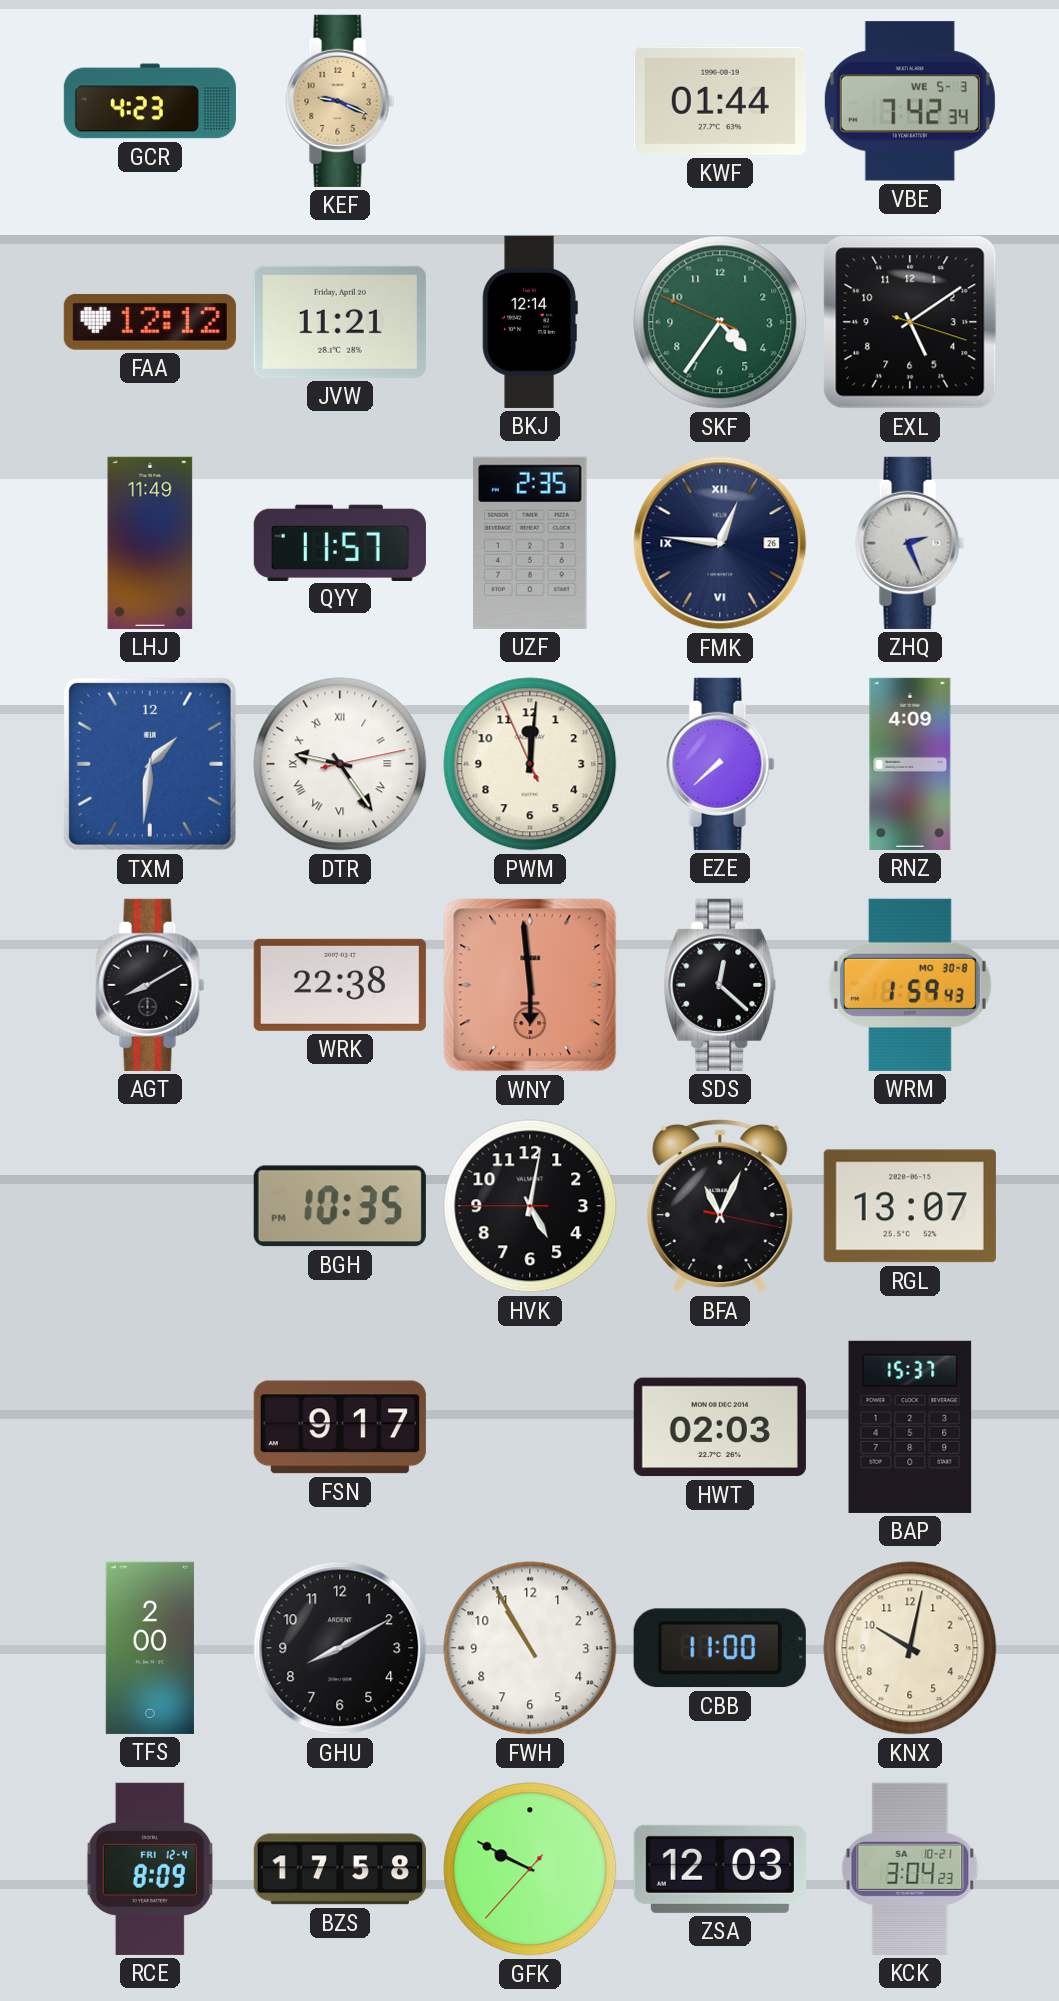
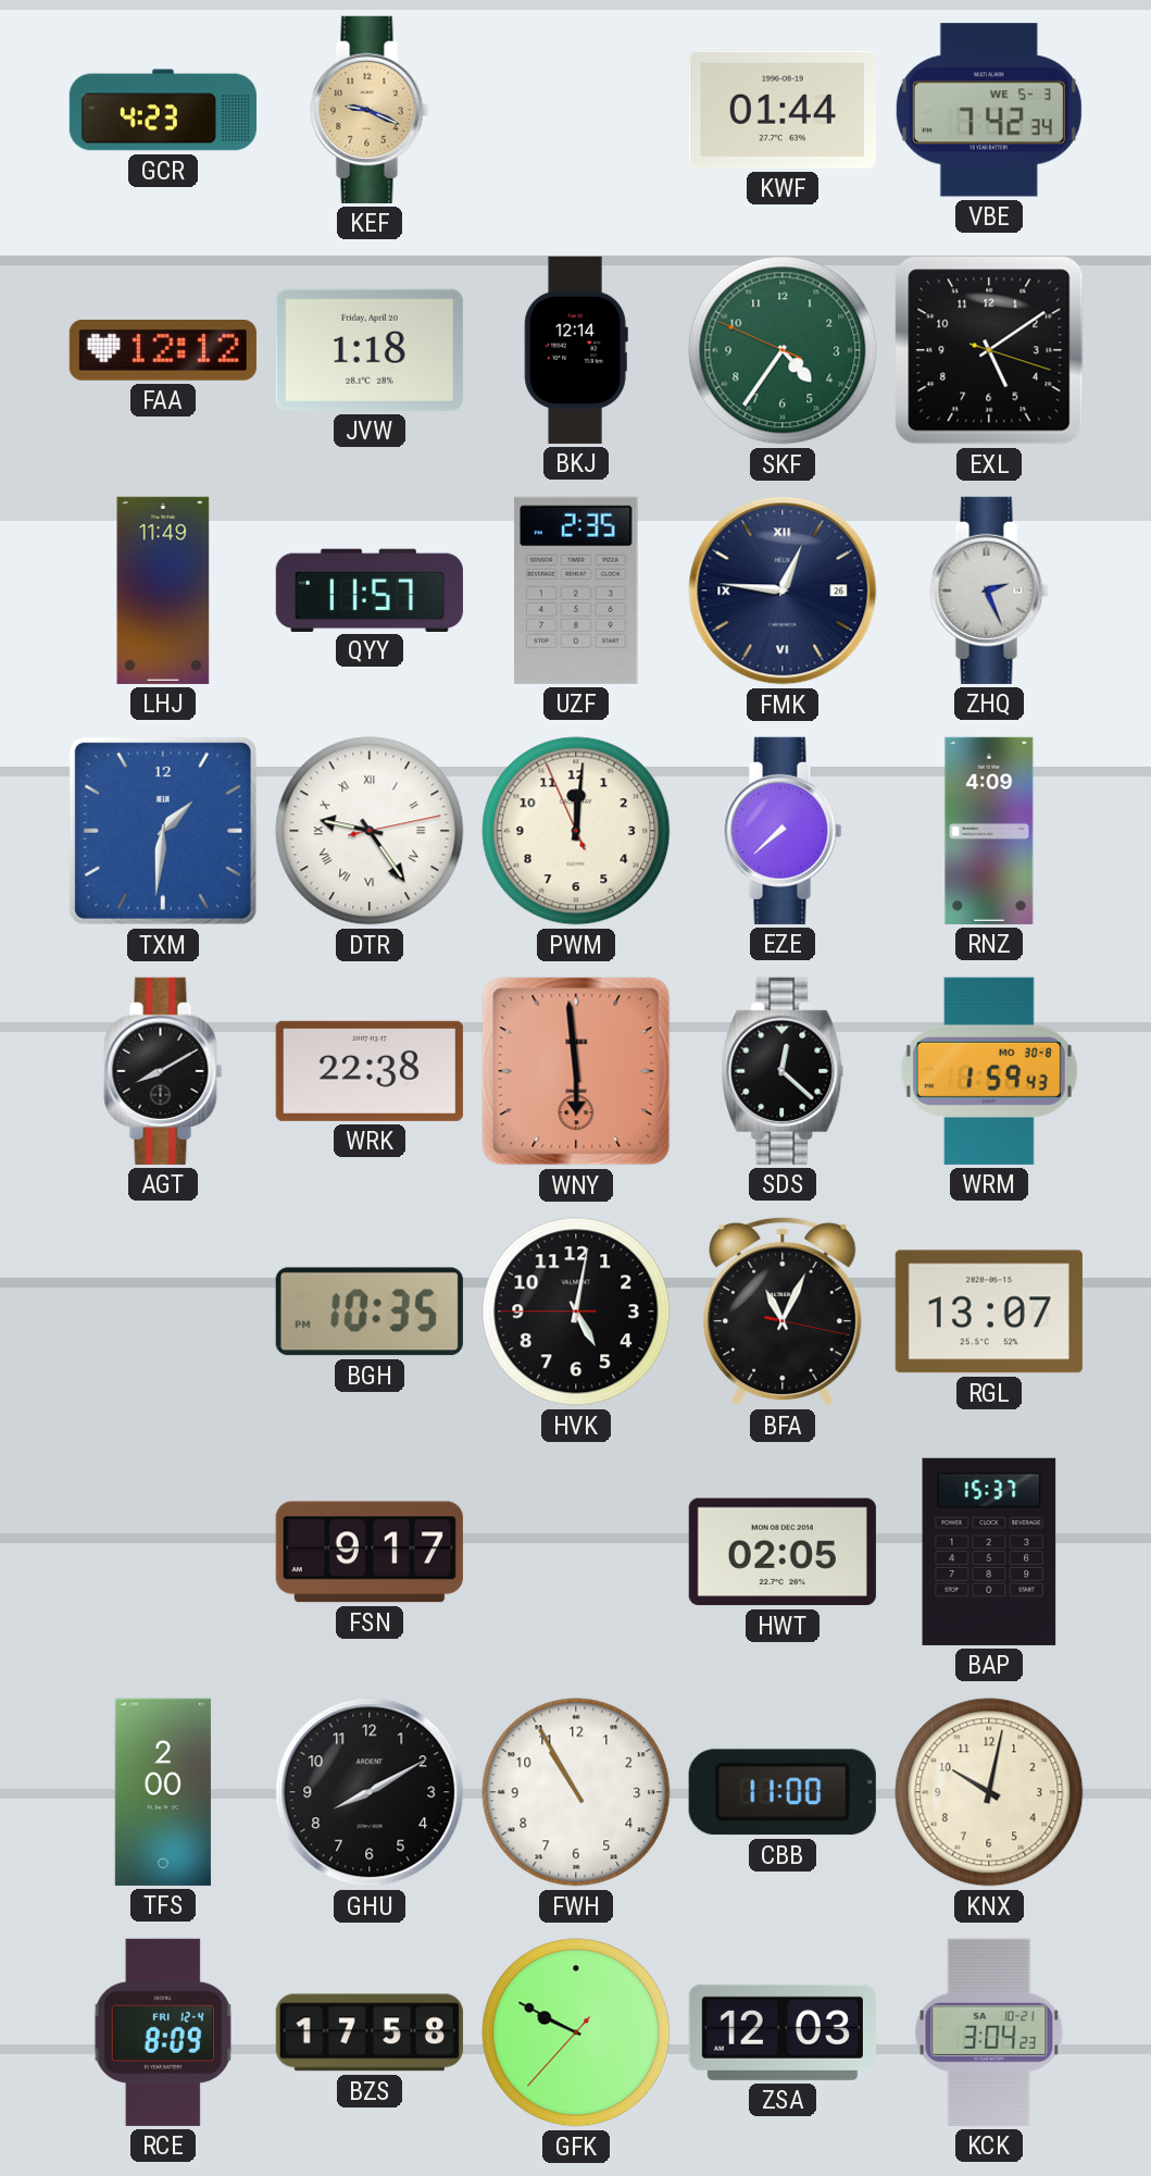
JVW: 11:21 -> 1:18
HWT: 02:03 -> 02:05
